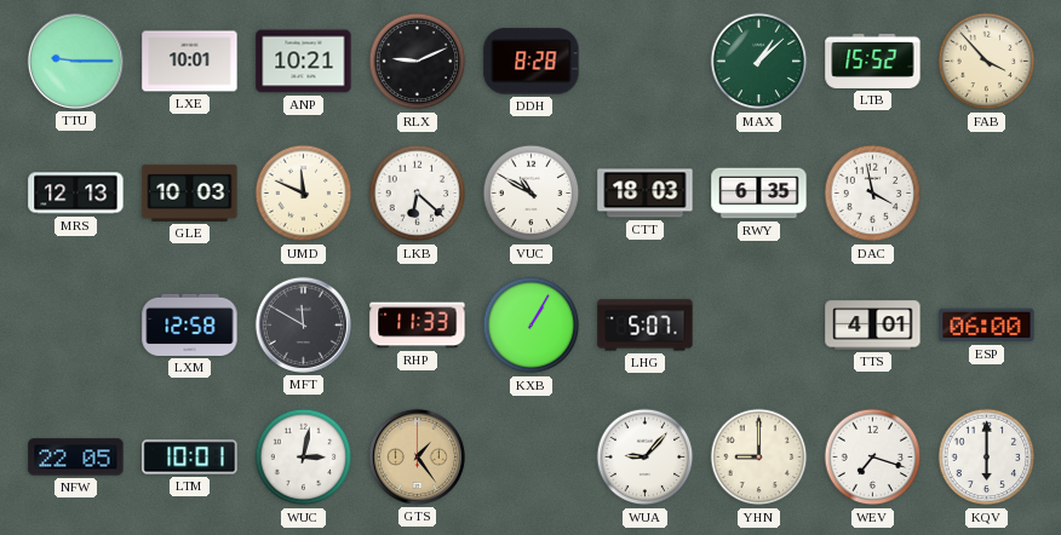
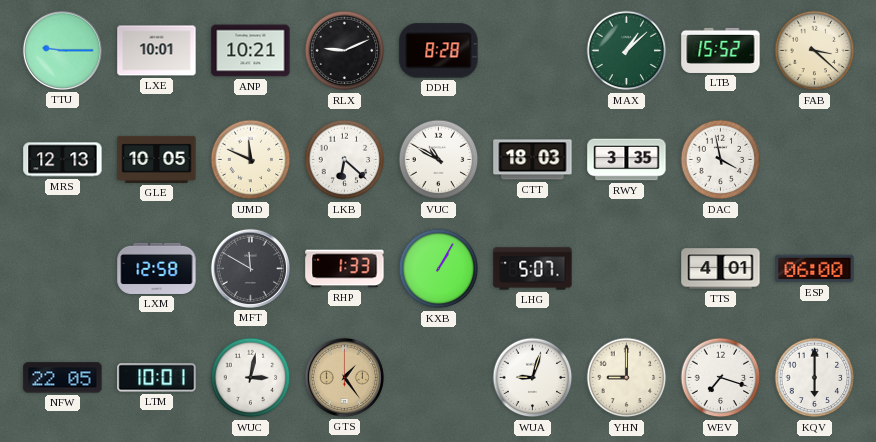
FAB: 3:53 -> 3:22
GLE: 10:03 -> 10:05
RWY: 6:35 -> 3:35
RHP: 11:33 -> 1:33
WUA: 9:07 -> 9:03
